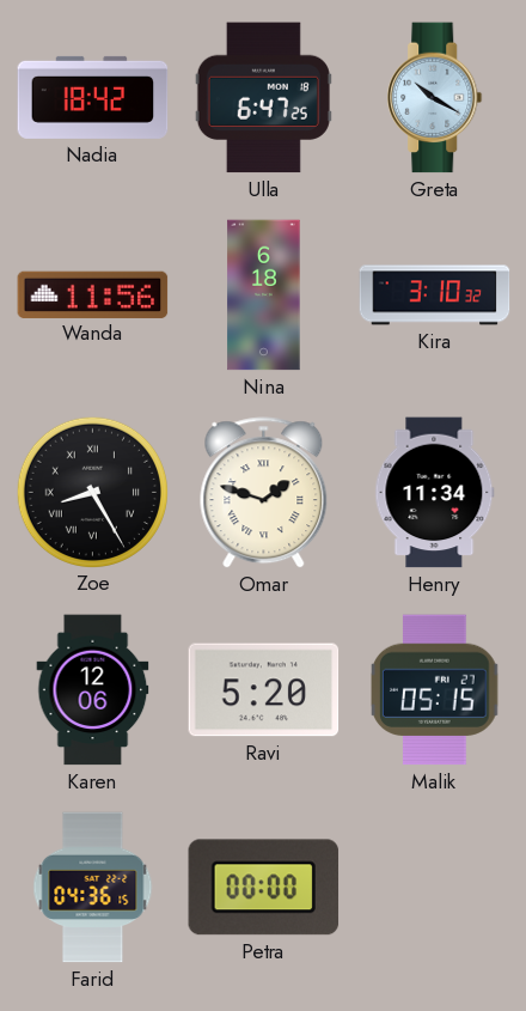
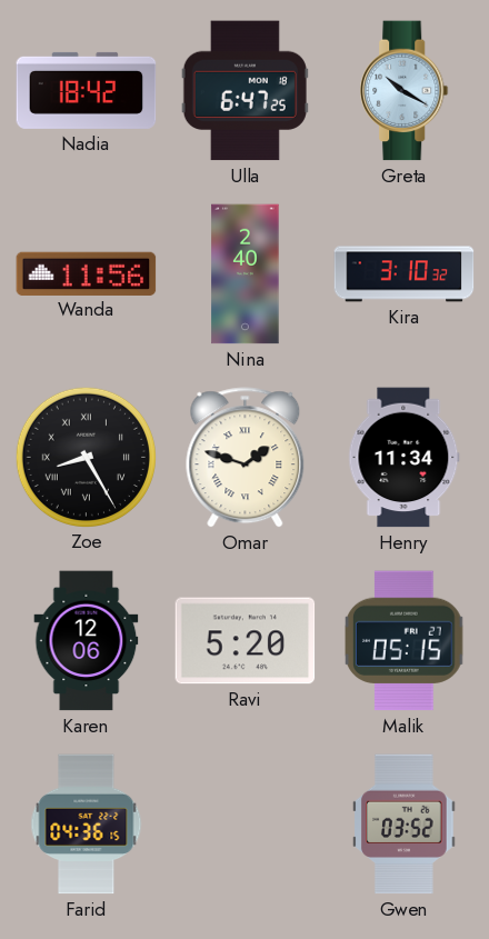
Nina: 6:18 -> 2:40
Petra: 00:00 -> none
Gwen: none -> 03:52
